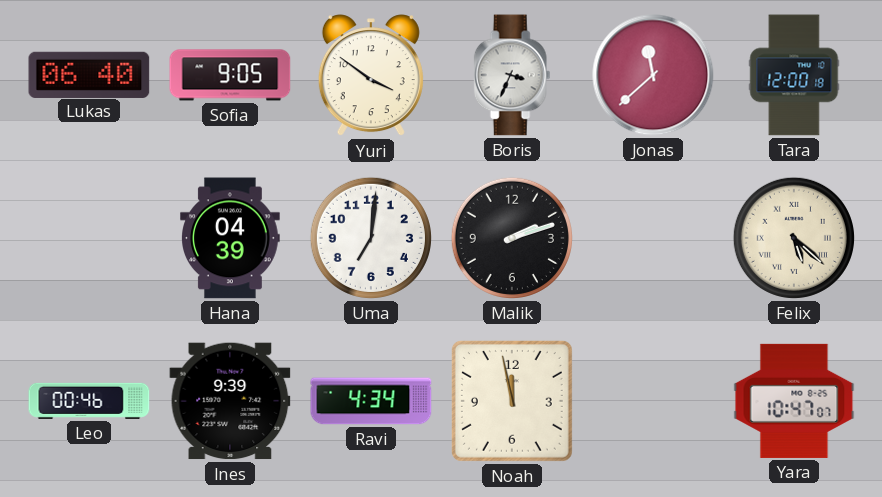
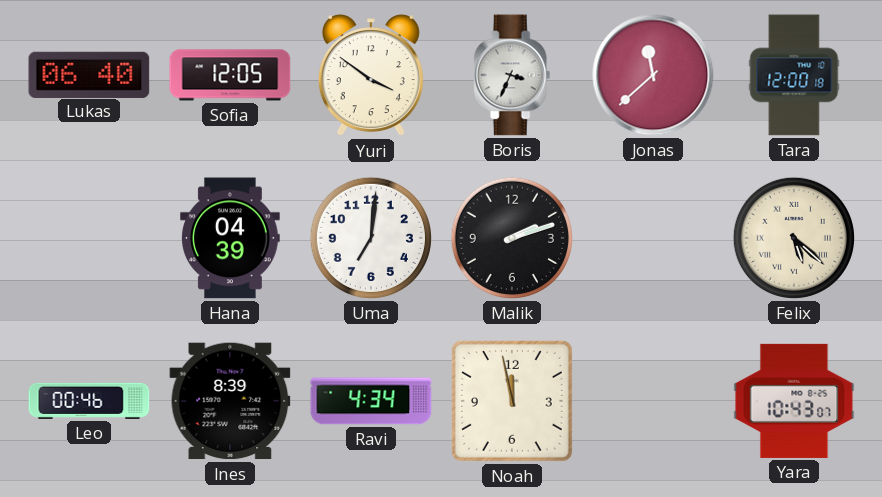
Sofia: 9:05 -> 12:05
Ines: 9:39 -> 8:39
Yara: 10:47 -> 10:43
